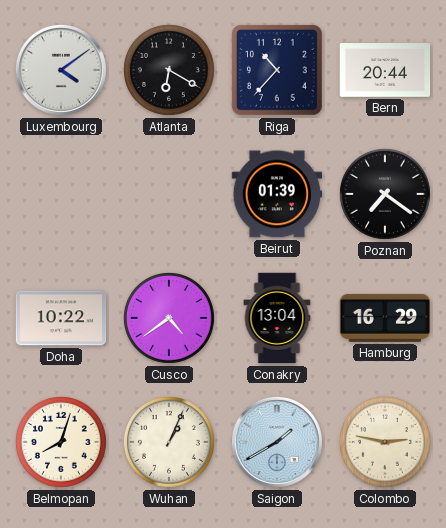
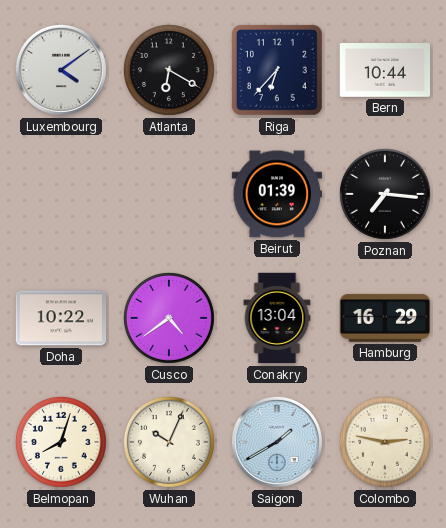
Riga: 10:37 -> 6:37
Bern: 20:44 -> 10:44
Poznan: 7:21 -> 7:16
Wuhan: 1:04 -> 10:04
